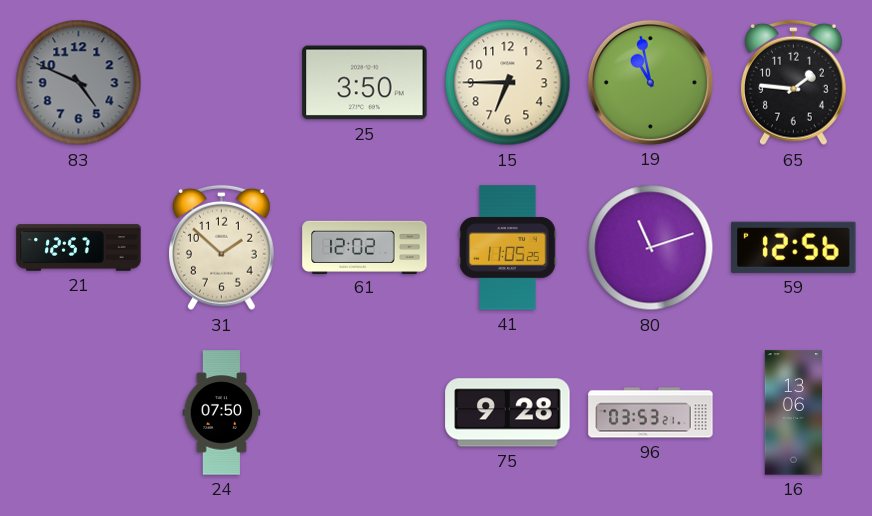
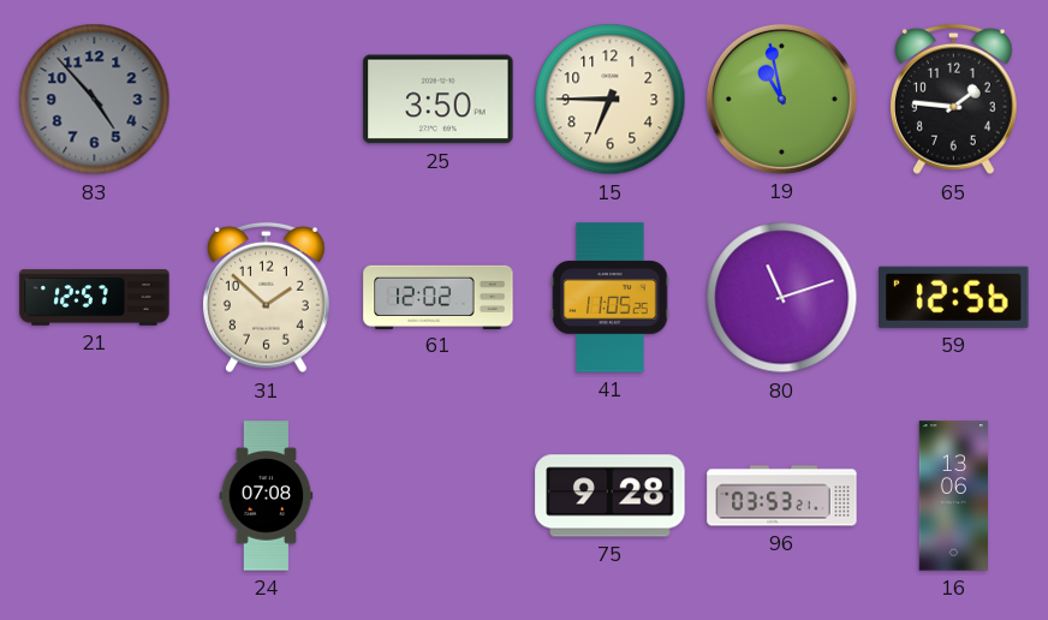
83: 4:49 -> 4:53
24: 07:50 -> 07:08
